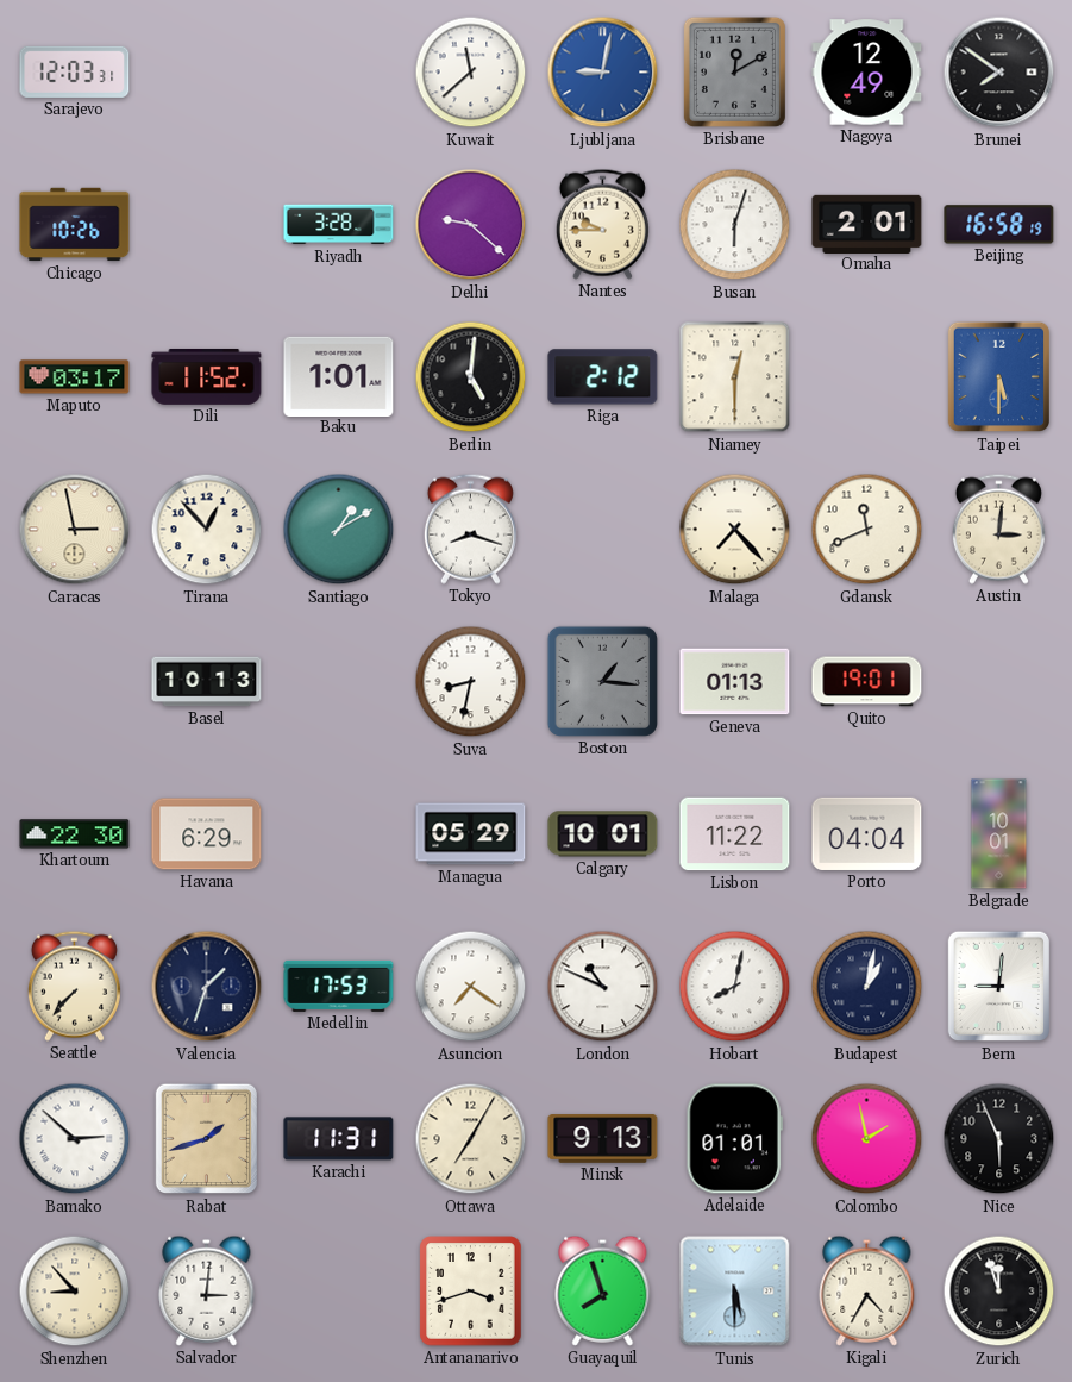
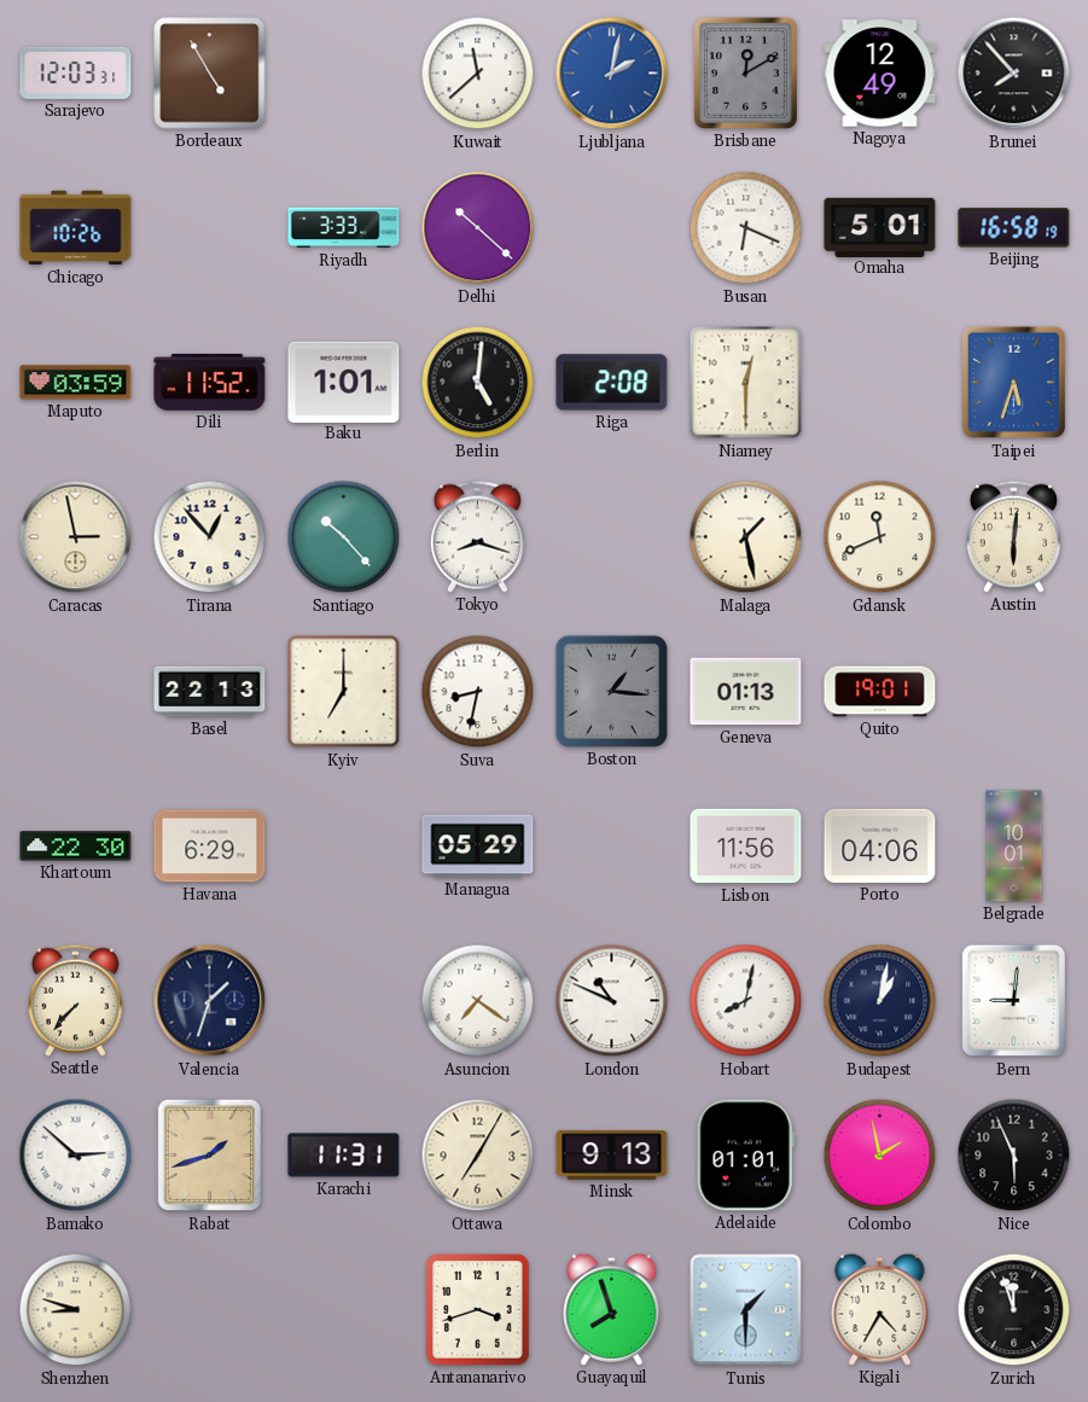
Bordeaux: none -> 4:55
Ljubljana: 9:02 -> 2:02
Brunei: 7:51 -> 7:53
Riyadh: 3:28 -> 3:33
Delhi: 9:22 -> 10:22
Nantes: 9:45 -> none
Busan: 6:03 -> 6:19
Omaha: 2:01 -> 5:01
Maputo: 03:17 -> 03:59
Riga: 2:12 -> 2:08
Taipei: 5:30 -> 5:33
Santiago: 1:10 -> 10:23
Malaga: 7:23 -> 1:28
Austin: 3:01 -> 6:01
Basel: 10:13 -> 22:13
Kyiv: none -> 7:00
Calgary: 10:01 -> none
Lisbon: 11:22 -> 11:56
Porto: 04:04 -> 04:06
Medellin: 17:53 -> none
Shenzhen: 8:53 -> 8:48
Salvador: 3:01 -> none
Tunis: 5:30 -> 1:30
